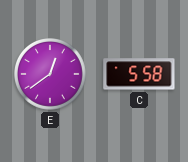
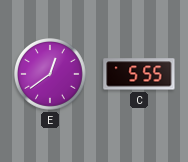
C: 5:58 -> 5:55
